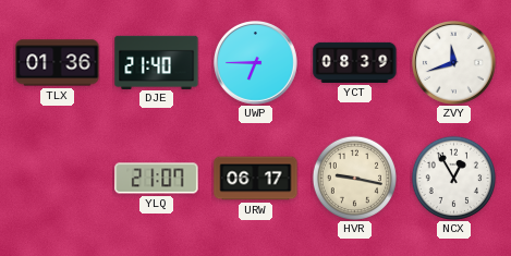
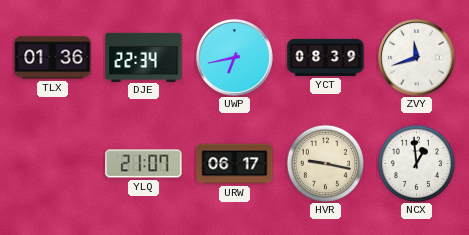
DJE: 21:40 -> 22:34
UWP: 6:45 -> 6:43
NCX: 12:55 -> 12:59
